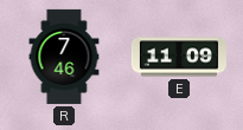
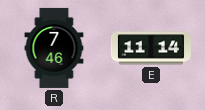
E: 11:09 -> 11:14
